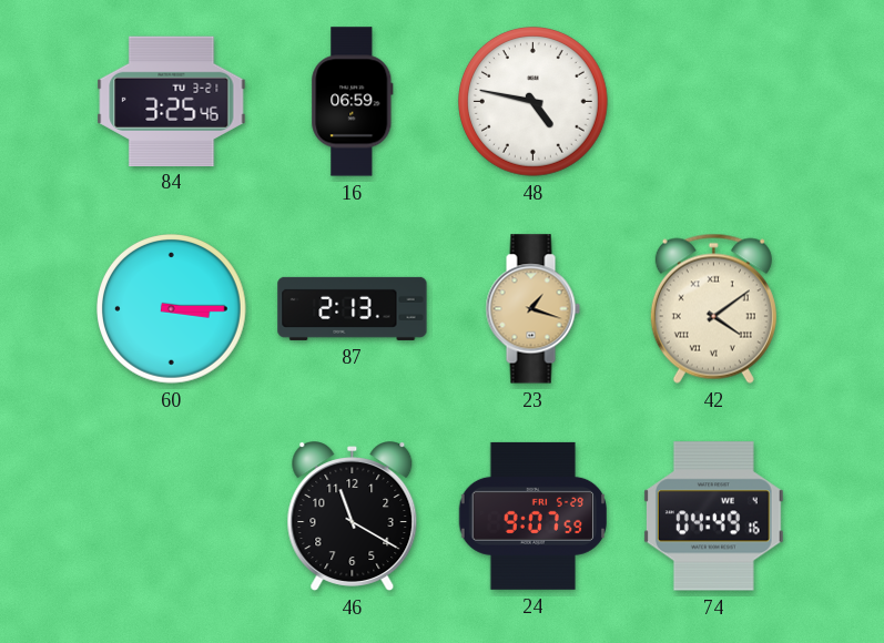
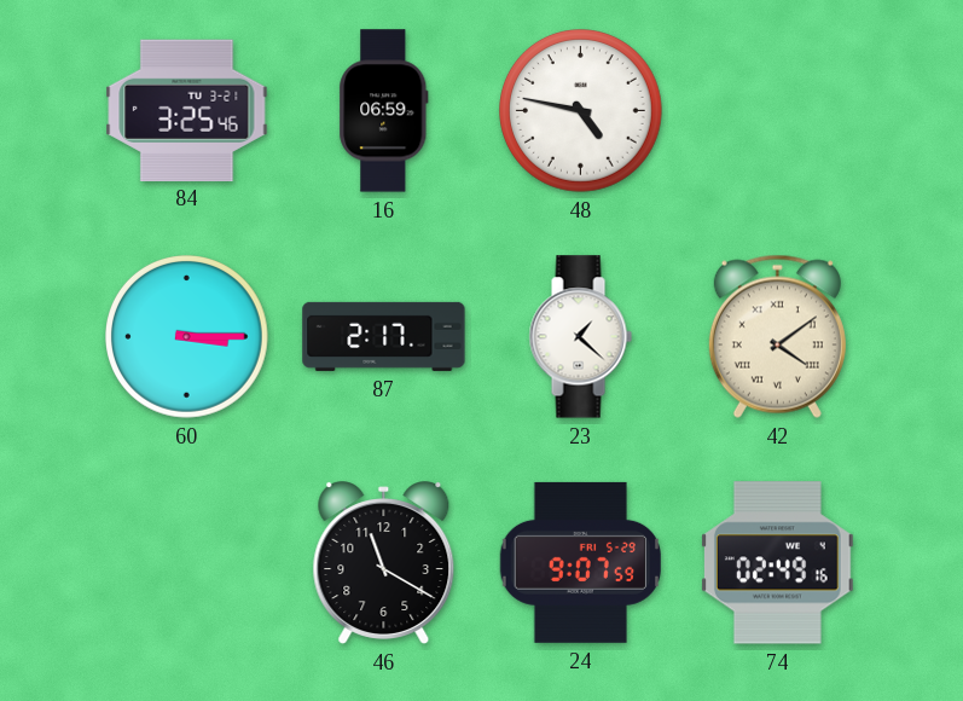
87: 2:13 -> 2:17
23: 1:18 -> 1:22
23 dial: champagne -> white
74: 04:49 -> 02:49
